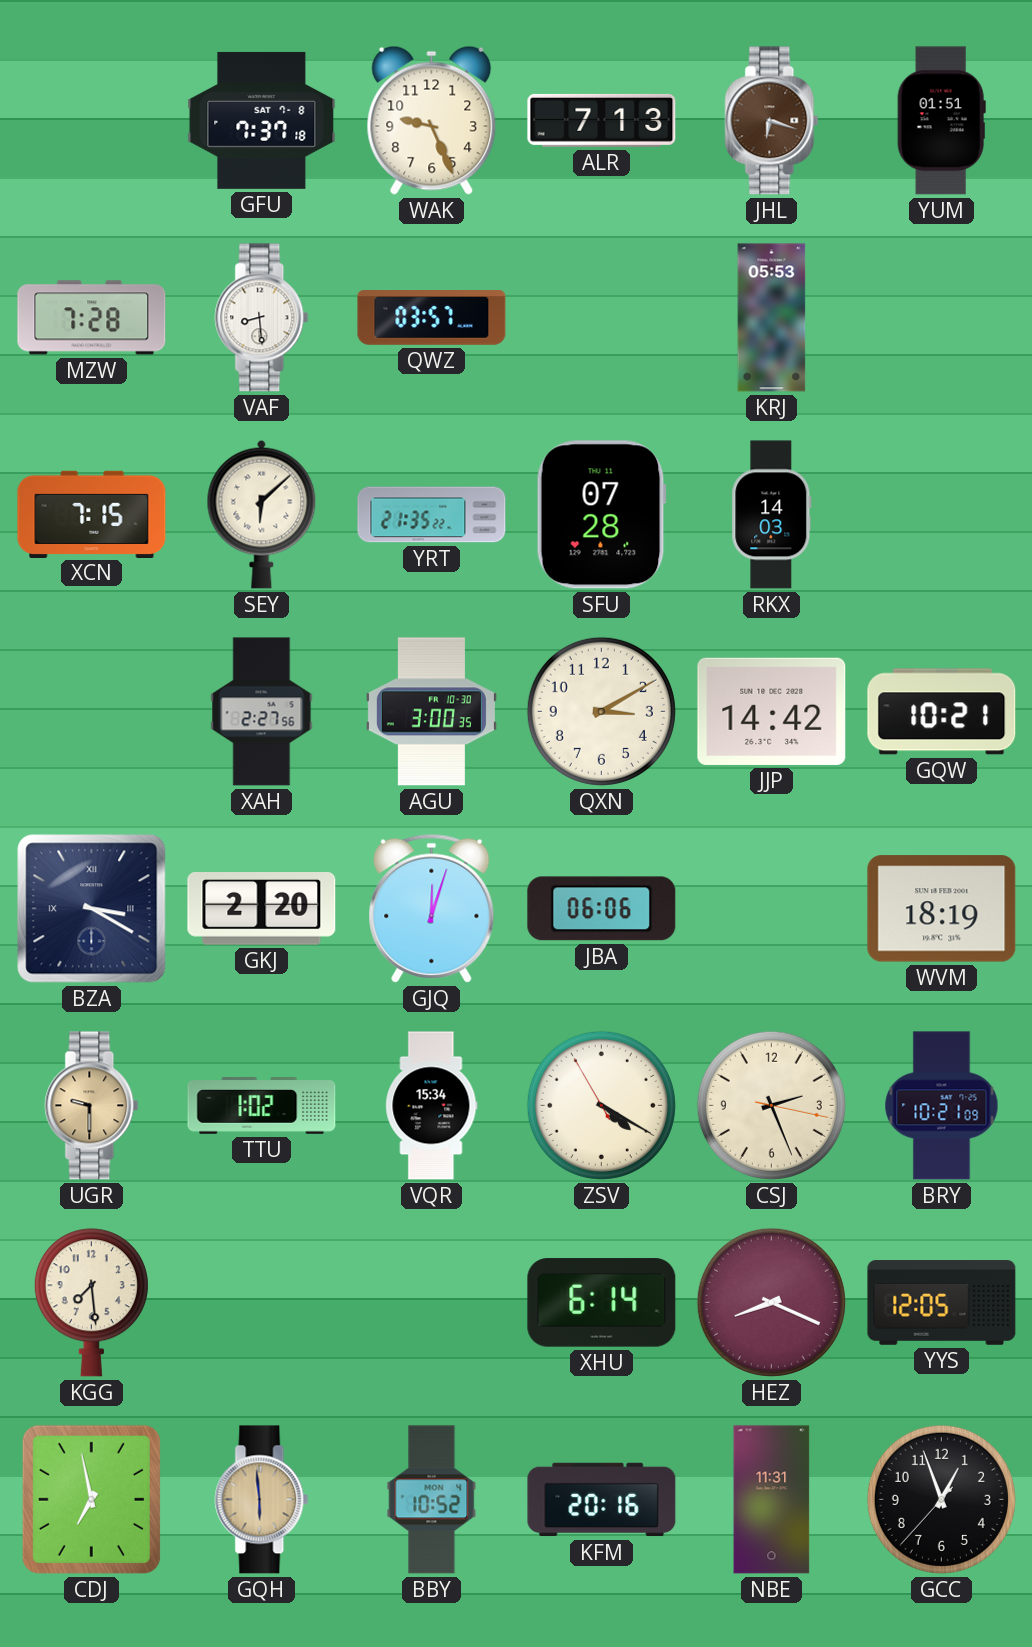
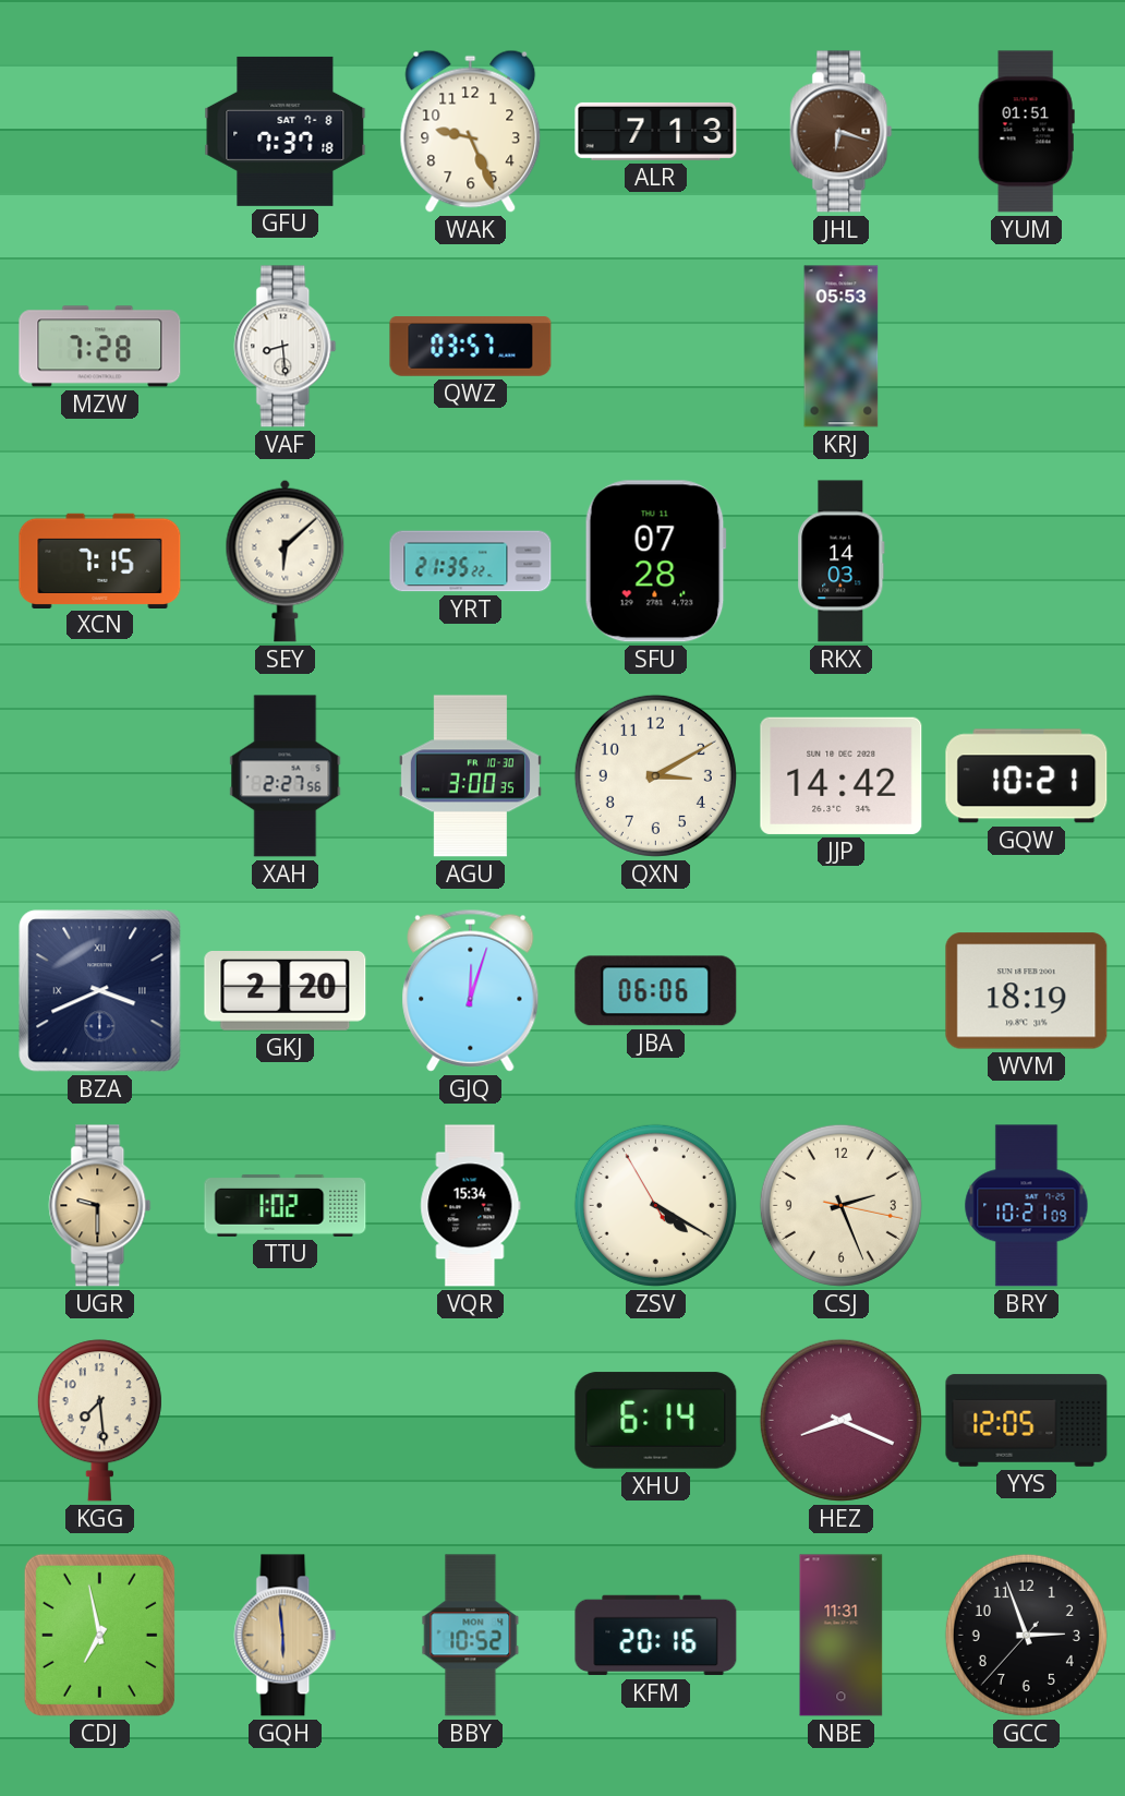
BZA: 3:20 -> 3:41
GCC: 12:56 -> 2:56
